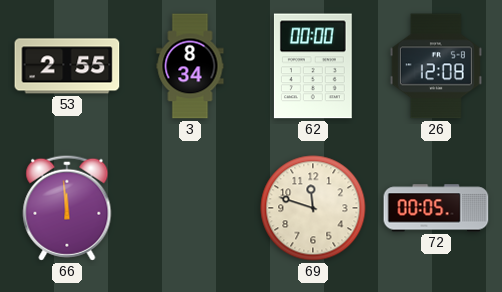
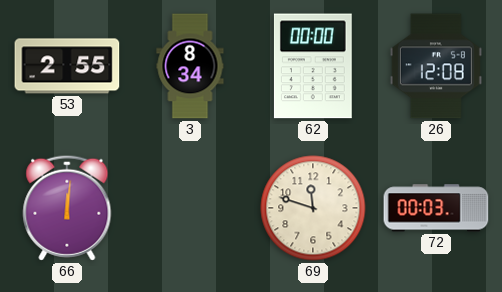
66: 11:59 -> 12:01
72: 00:05 -> 00:03
